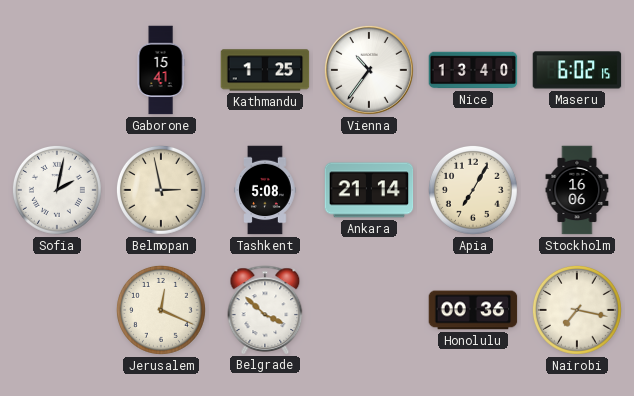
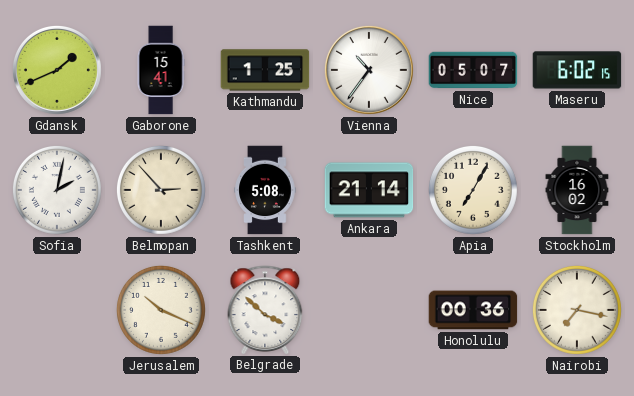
Gdansk: none -> 1:41
Nice: 13:40 -> 05:07
Belmopan: 2:58 -> 2:53
Stockholm: 16:06 -> 16:02
Jerusalem: 12:19 -> 10:19
